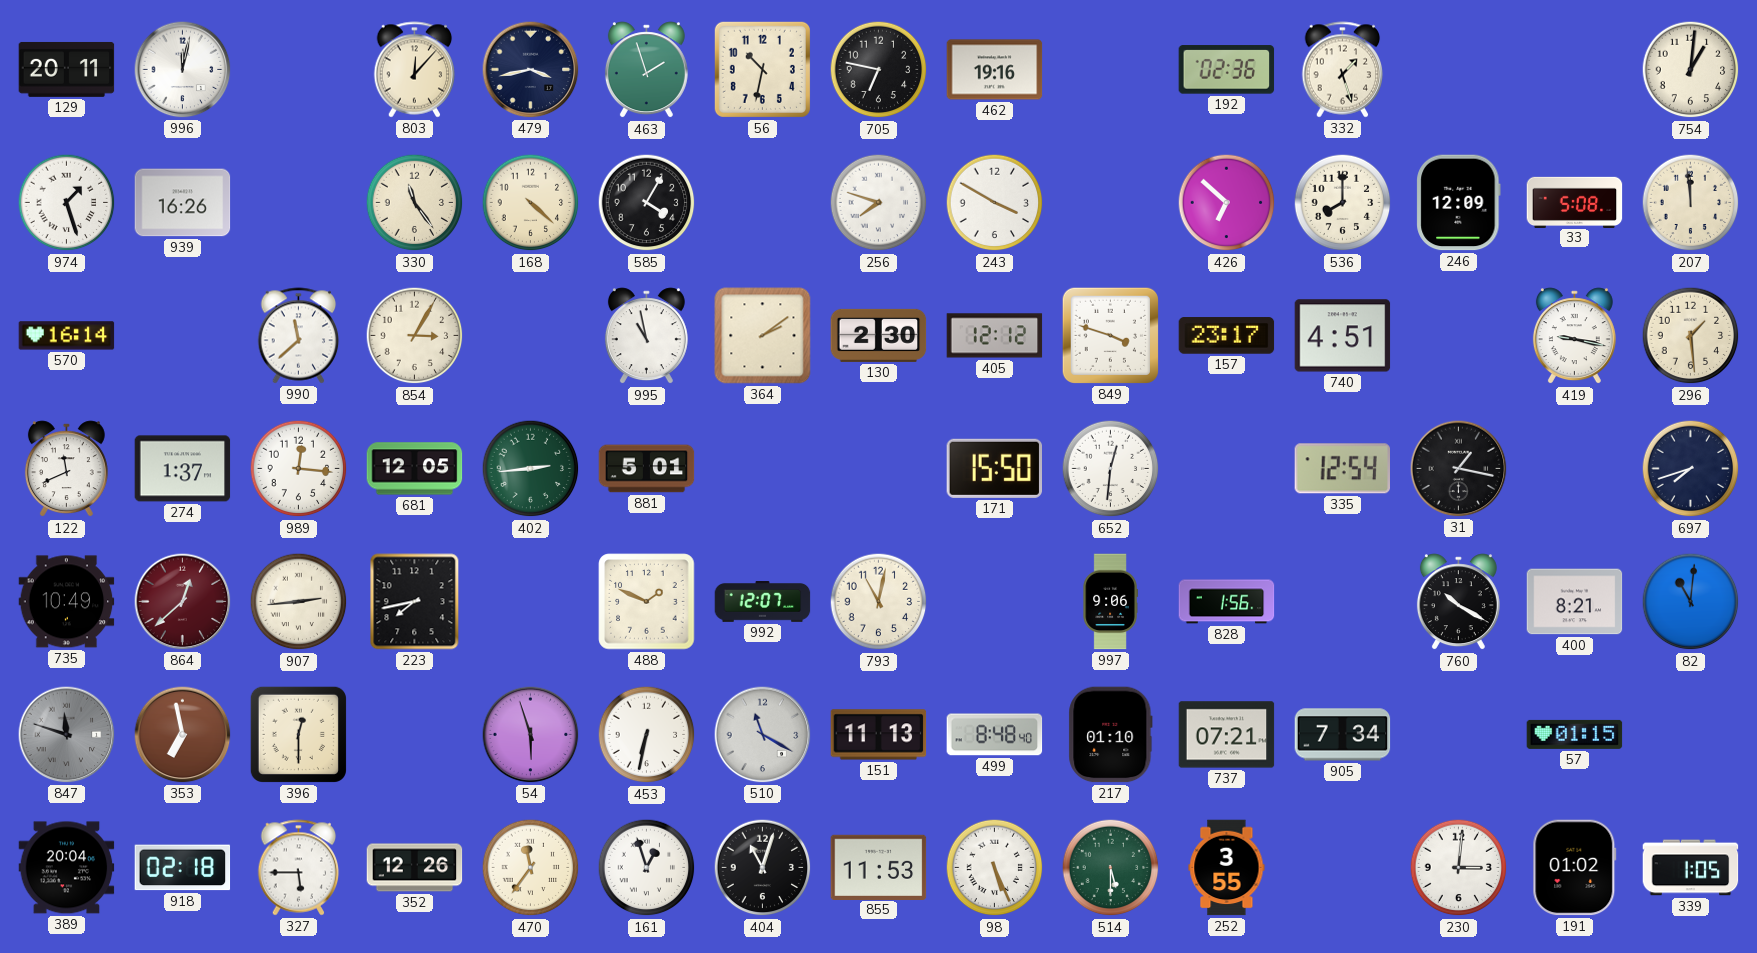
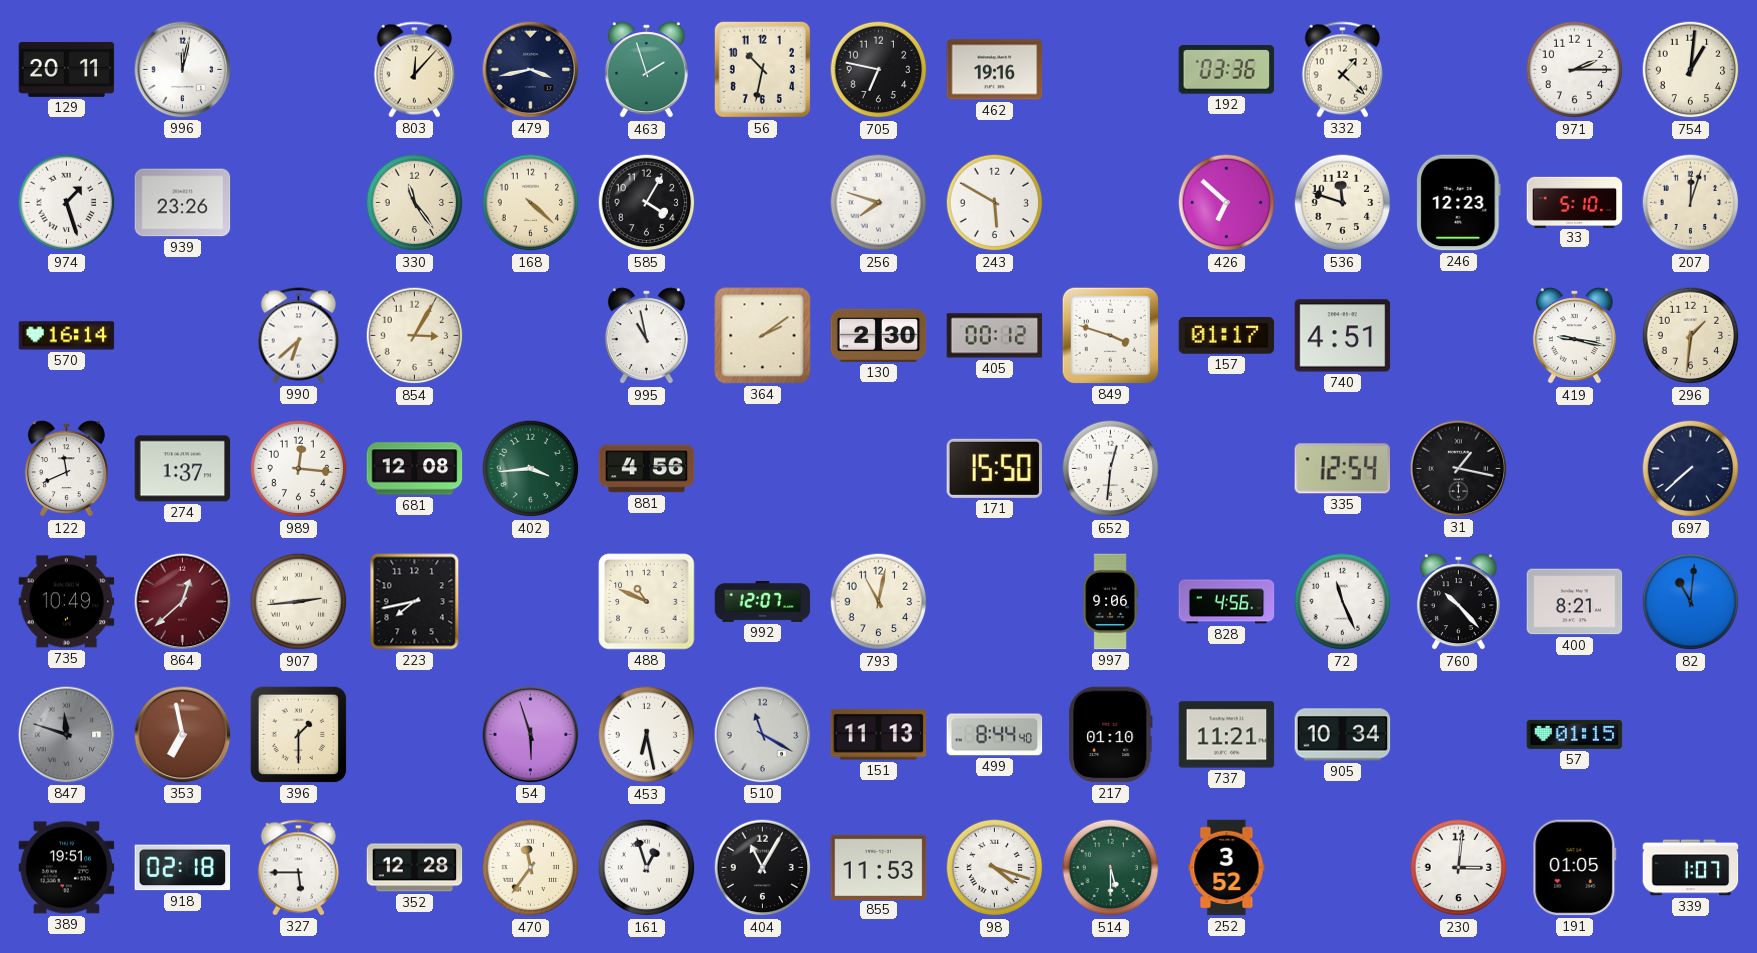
192: 02:36 -> 03:36
332: 1:27 -> 1:22
971: none -> 2:15
939: 16:26 -> 23:26
243: 3:50 -> 5:50
536: 8:00 -> 11:48
246: 12:09 -> 12:23
33: 5:08 -> 5:10
207: 11:59 -> 12:03
990: 11:38 -> 6:38
405: 12:12 -> 00:12
157: 23:17 -> 01:17
296: 1:29 -> 1:31
681: 12:05 -> 12:08
402: 2:44 -> 3:44
881: 5:01 -> 4:56
697: 7:42 -> 7:38
488: 1:49 -> 10:49
828: 1:56 -> 4:56
72: none -> 11:26
760: 10:20 -> 10:23
396: 12:30 -> 1:30
453: 6:32 -> 6:28
499: 8:48 -> 8:44
737: 07:21 -> 11:21
905: 7:34 -> 10:34
389: 20:04 -> 19:51
352: 12:26 -> 12:28
404: 11:03 -> 11:05
98: 5:26 -> 4:18
252: 3:55 -> 3:52
191: 01:02 -> 01:05
339: 1:05 -> 1:07
